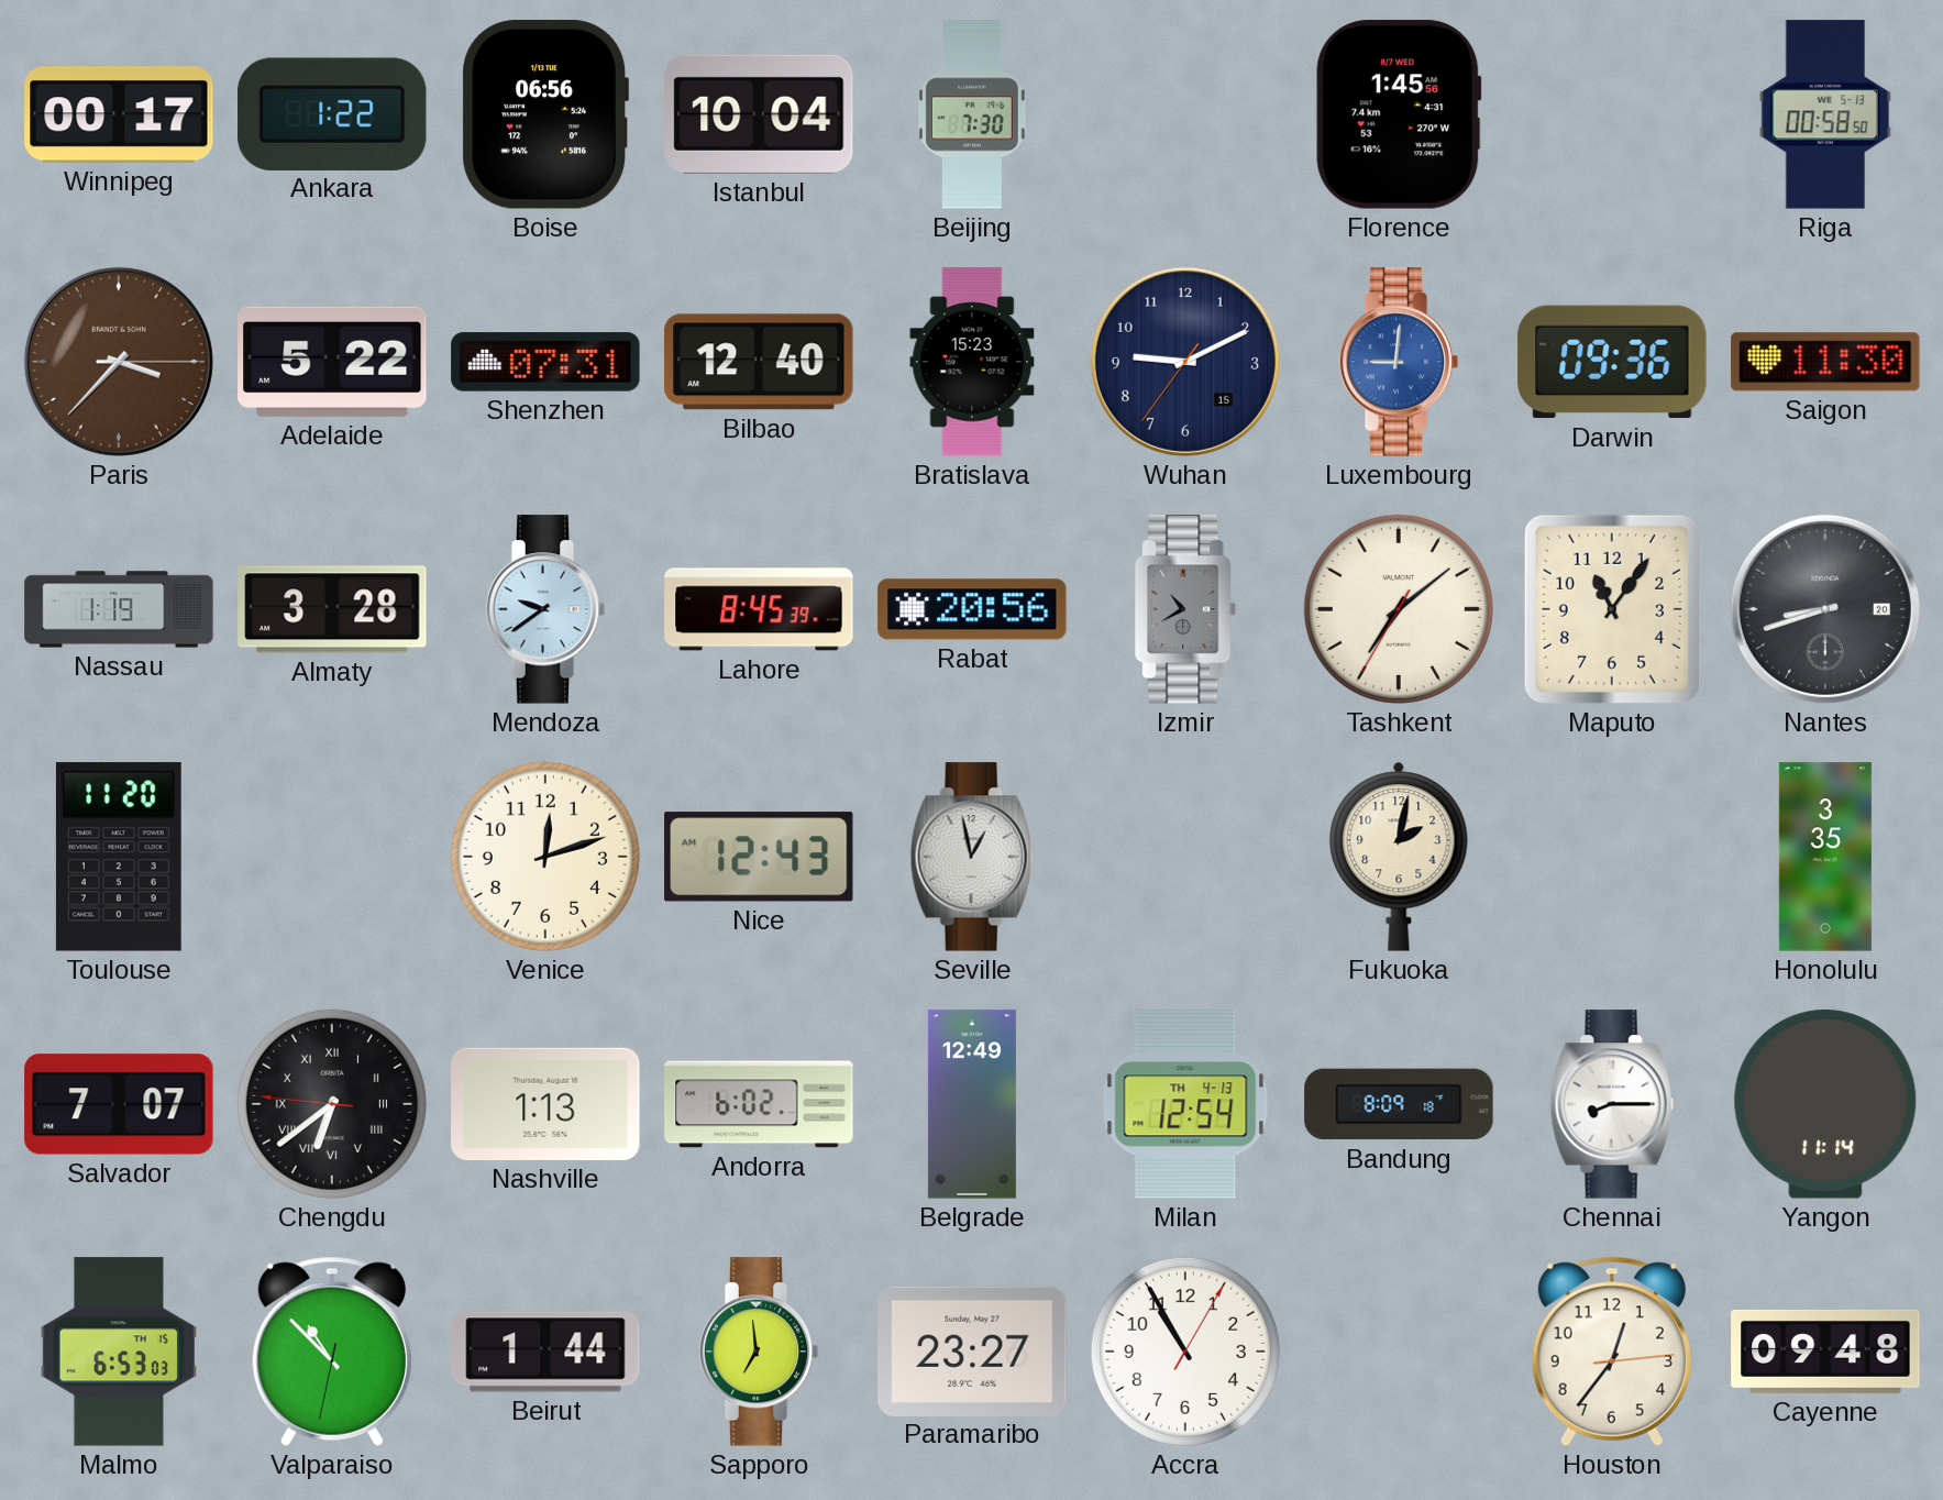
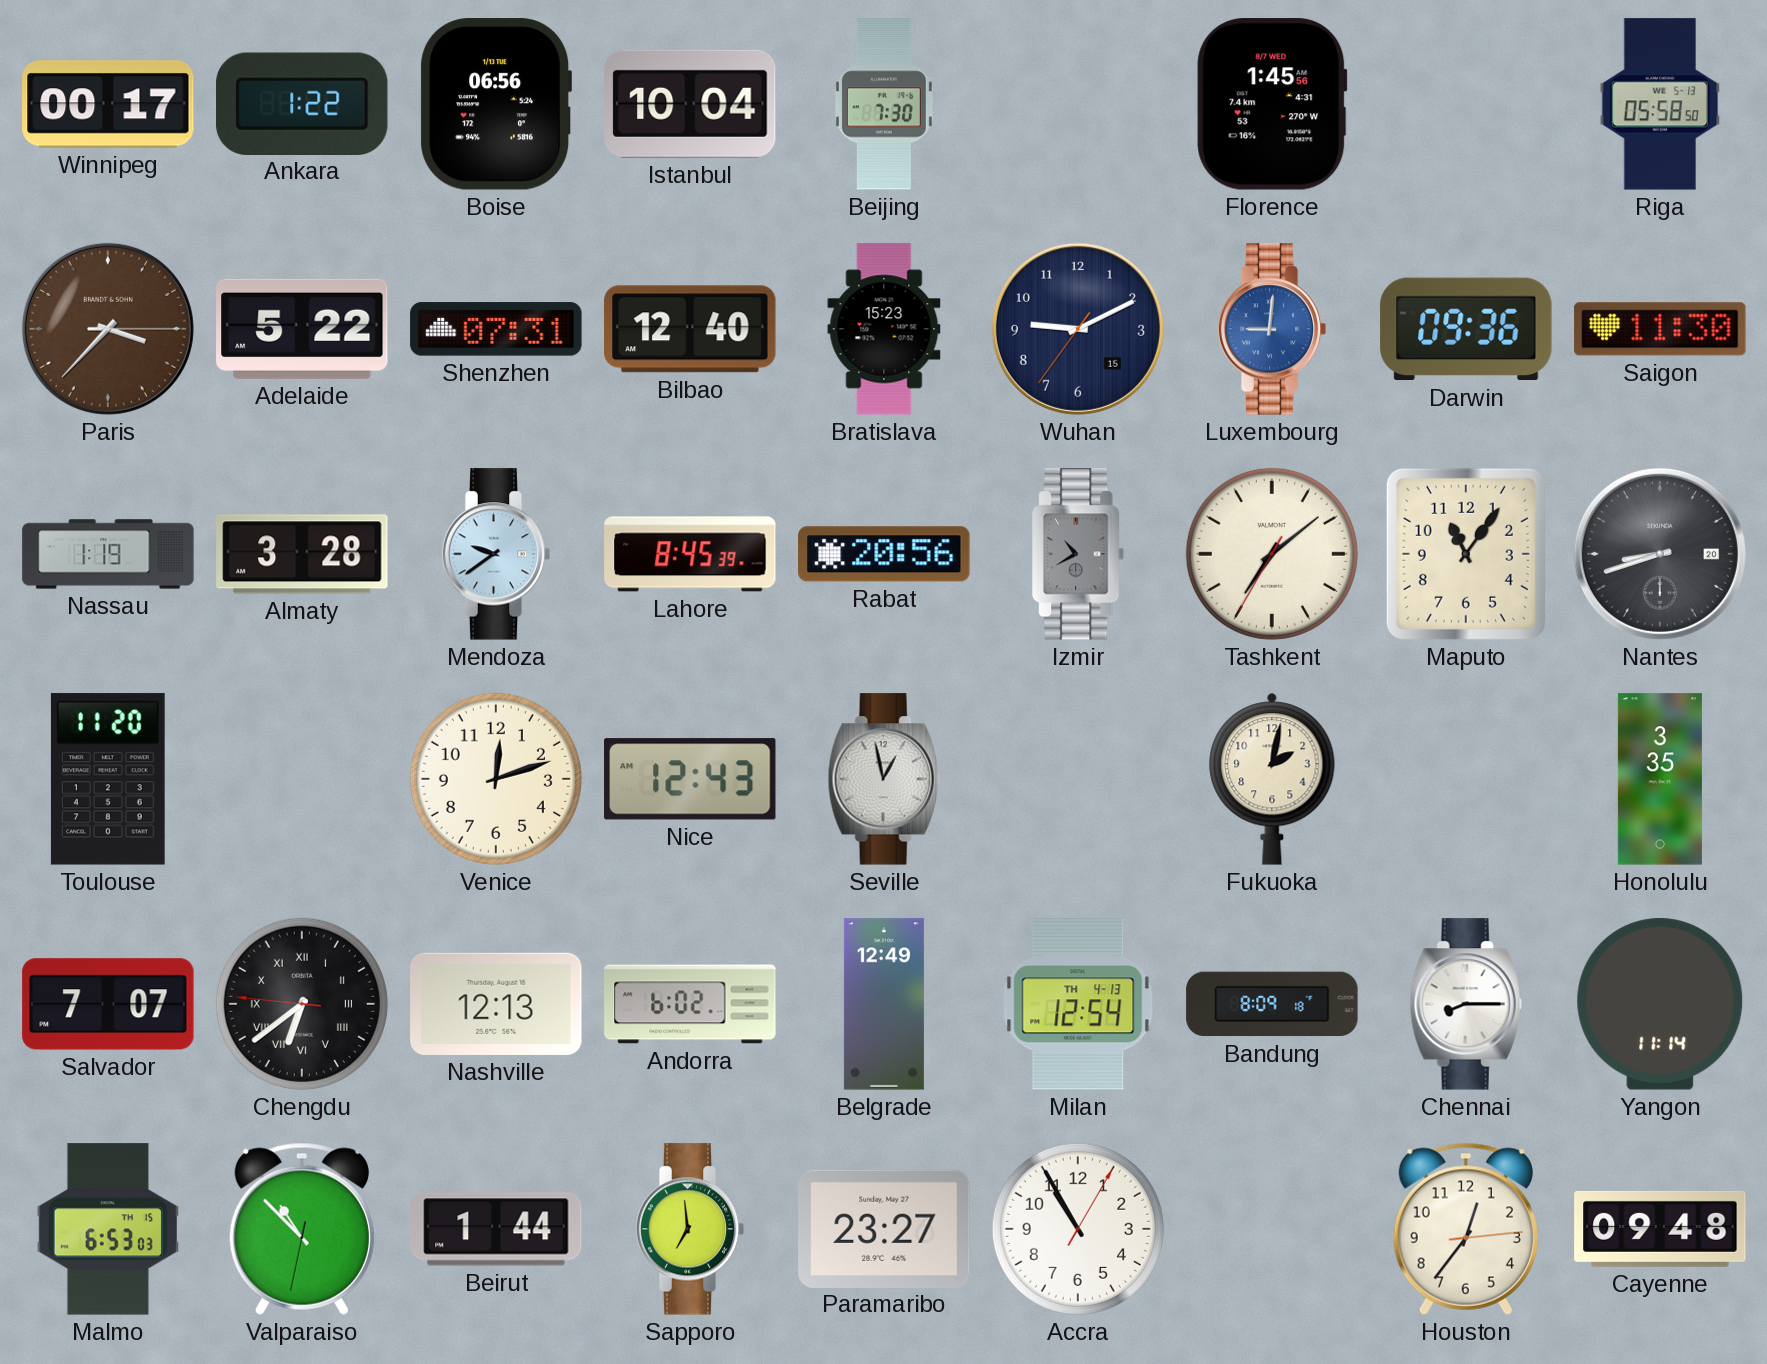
Riga: 00:58 -> 05:58
Nashville: 1:13 -> 12:13
